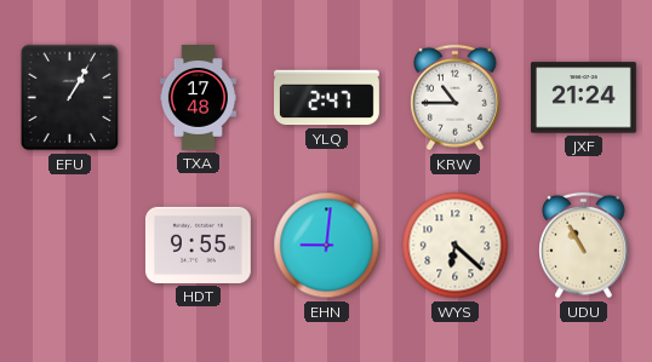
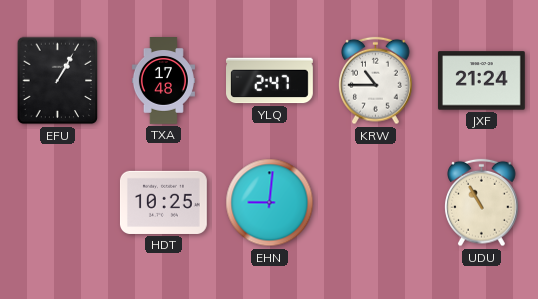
HDT: 9:55 -> 10:25
WYS: 6:22 -> none
